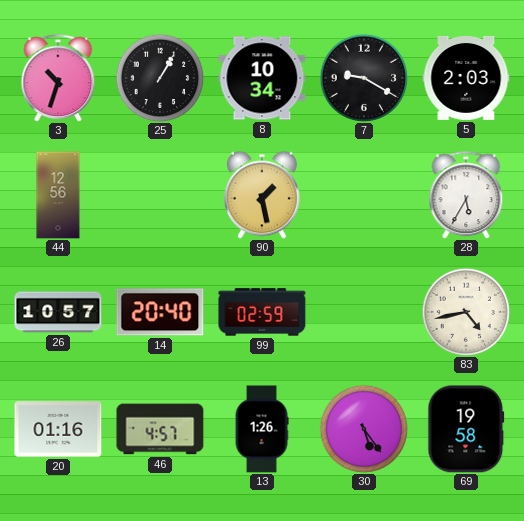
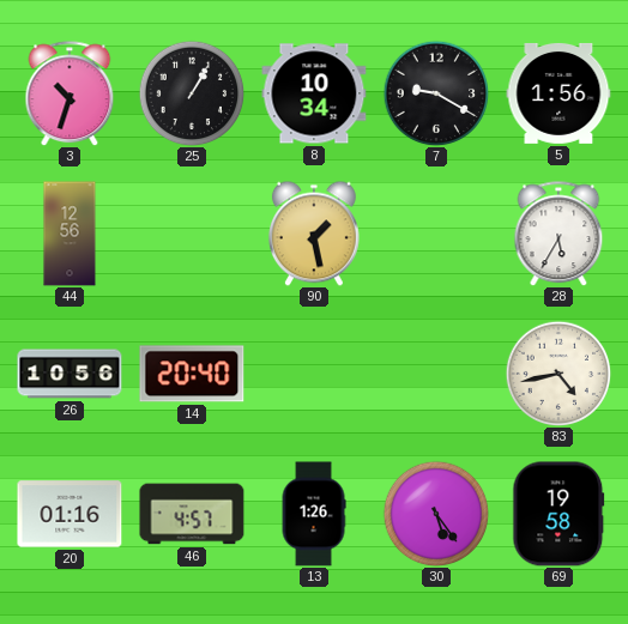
5: 2:03 -> 1:56
26: 10:57 -> 10:56
99: 02:59 -> none
